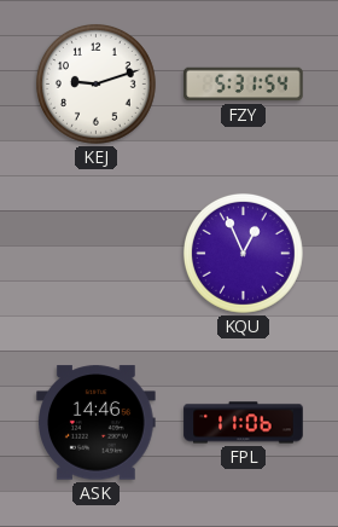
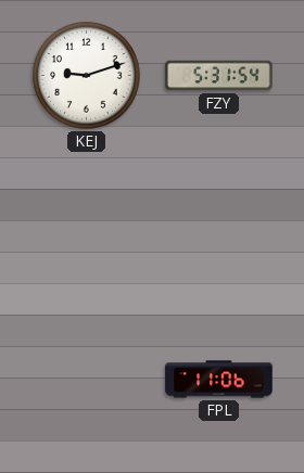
KQU: 12:56 -> none
ASK: 14:46 -> none
